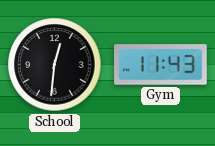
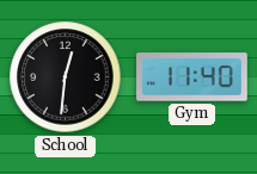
Gym: 11:43 -> 11:40
